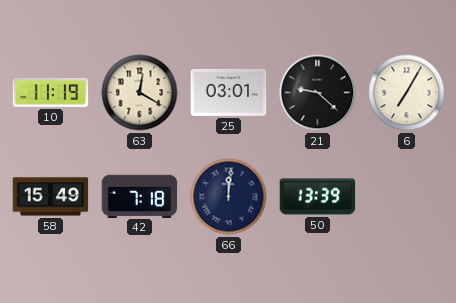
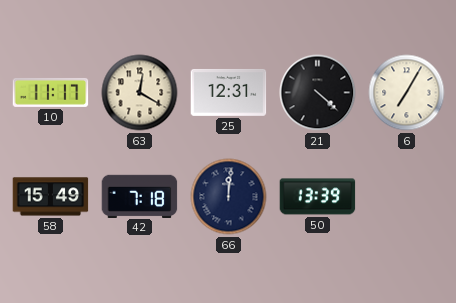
10: 11:19 -> 11:17
25: 03:01 -> 12:31
21: 9:22 -> 4:22
